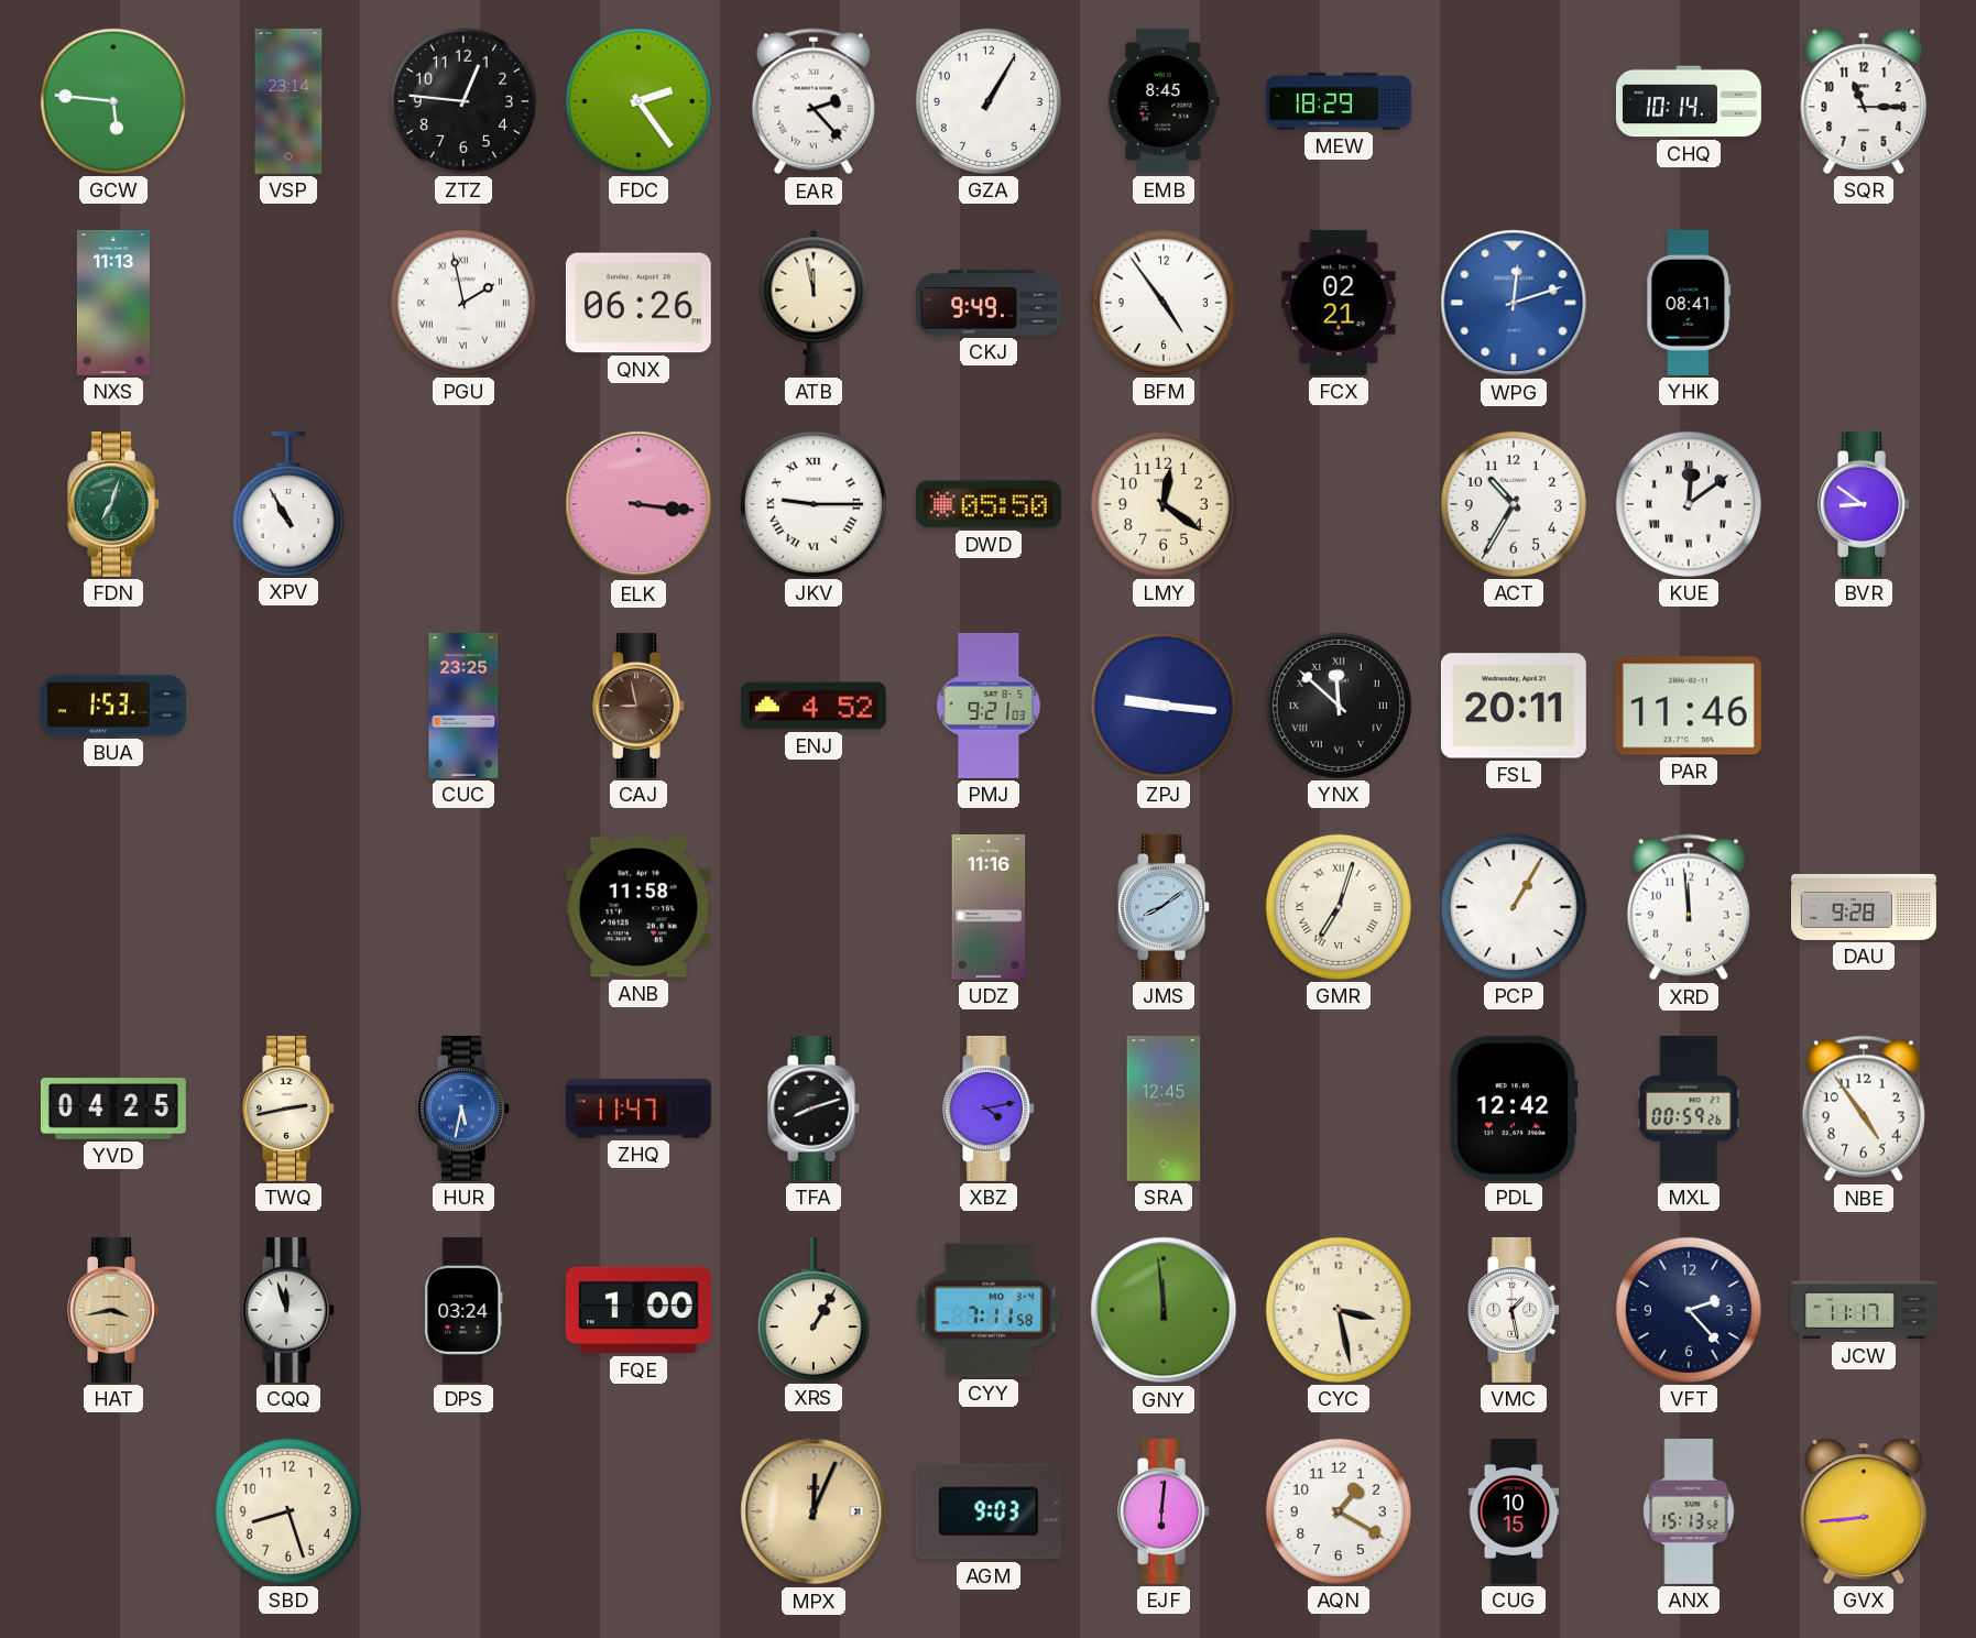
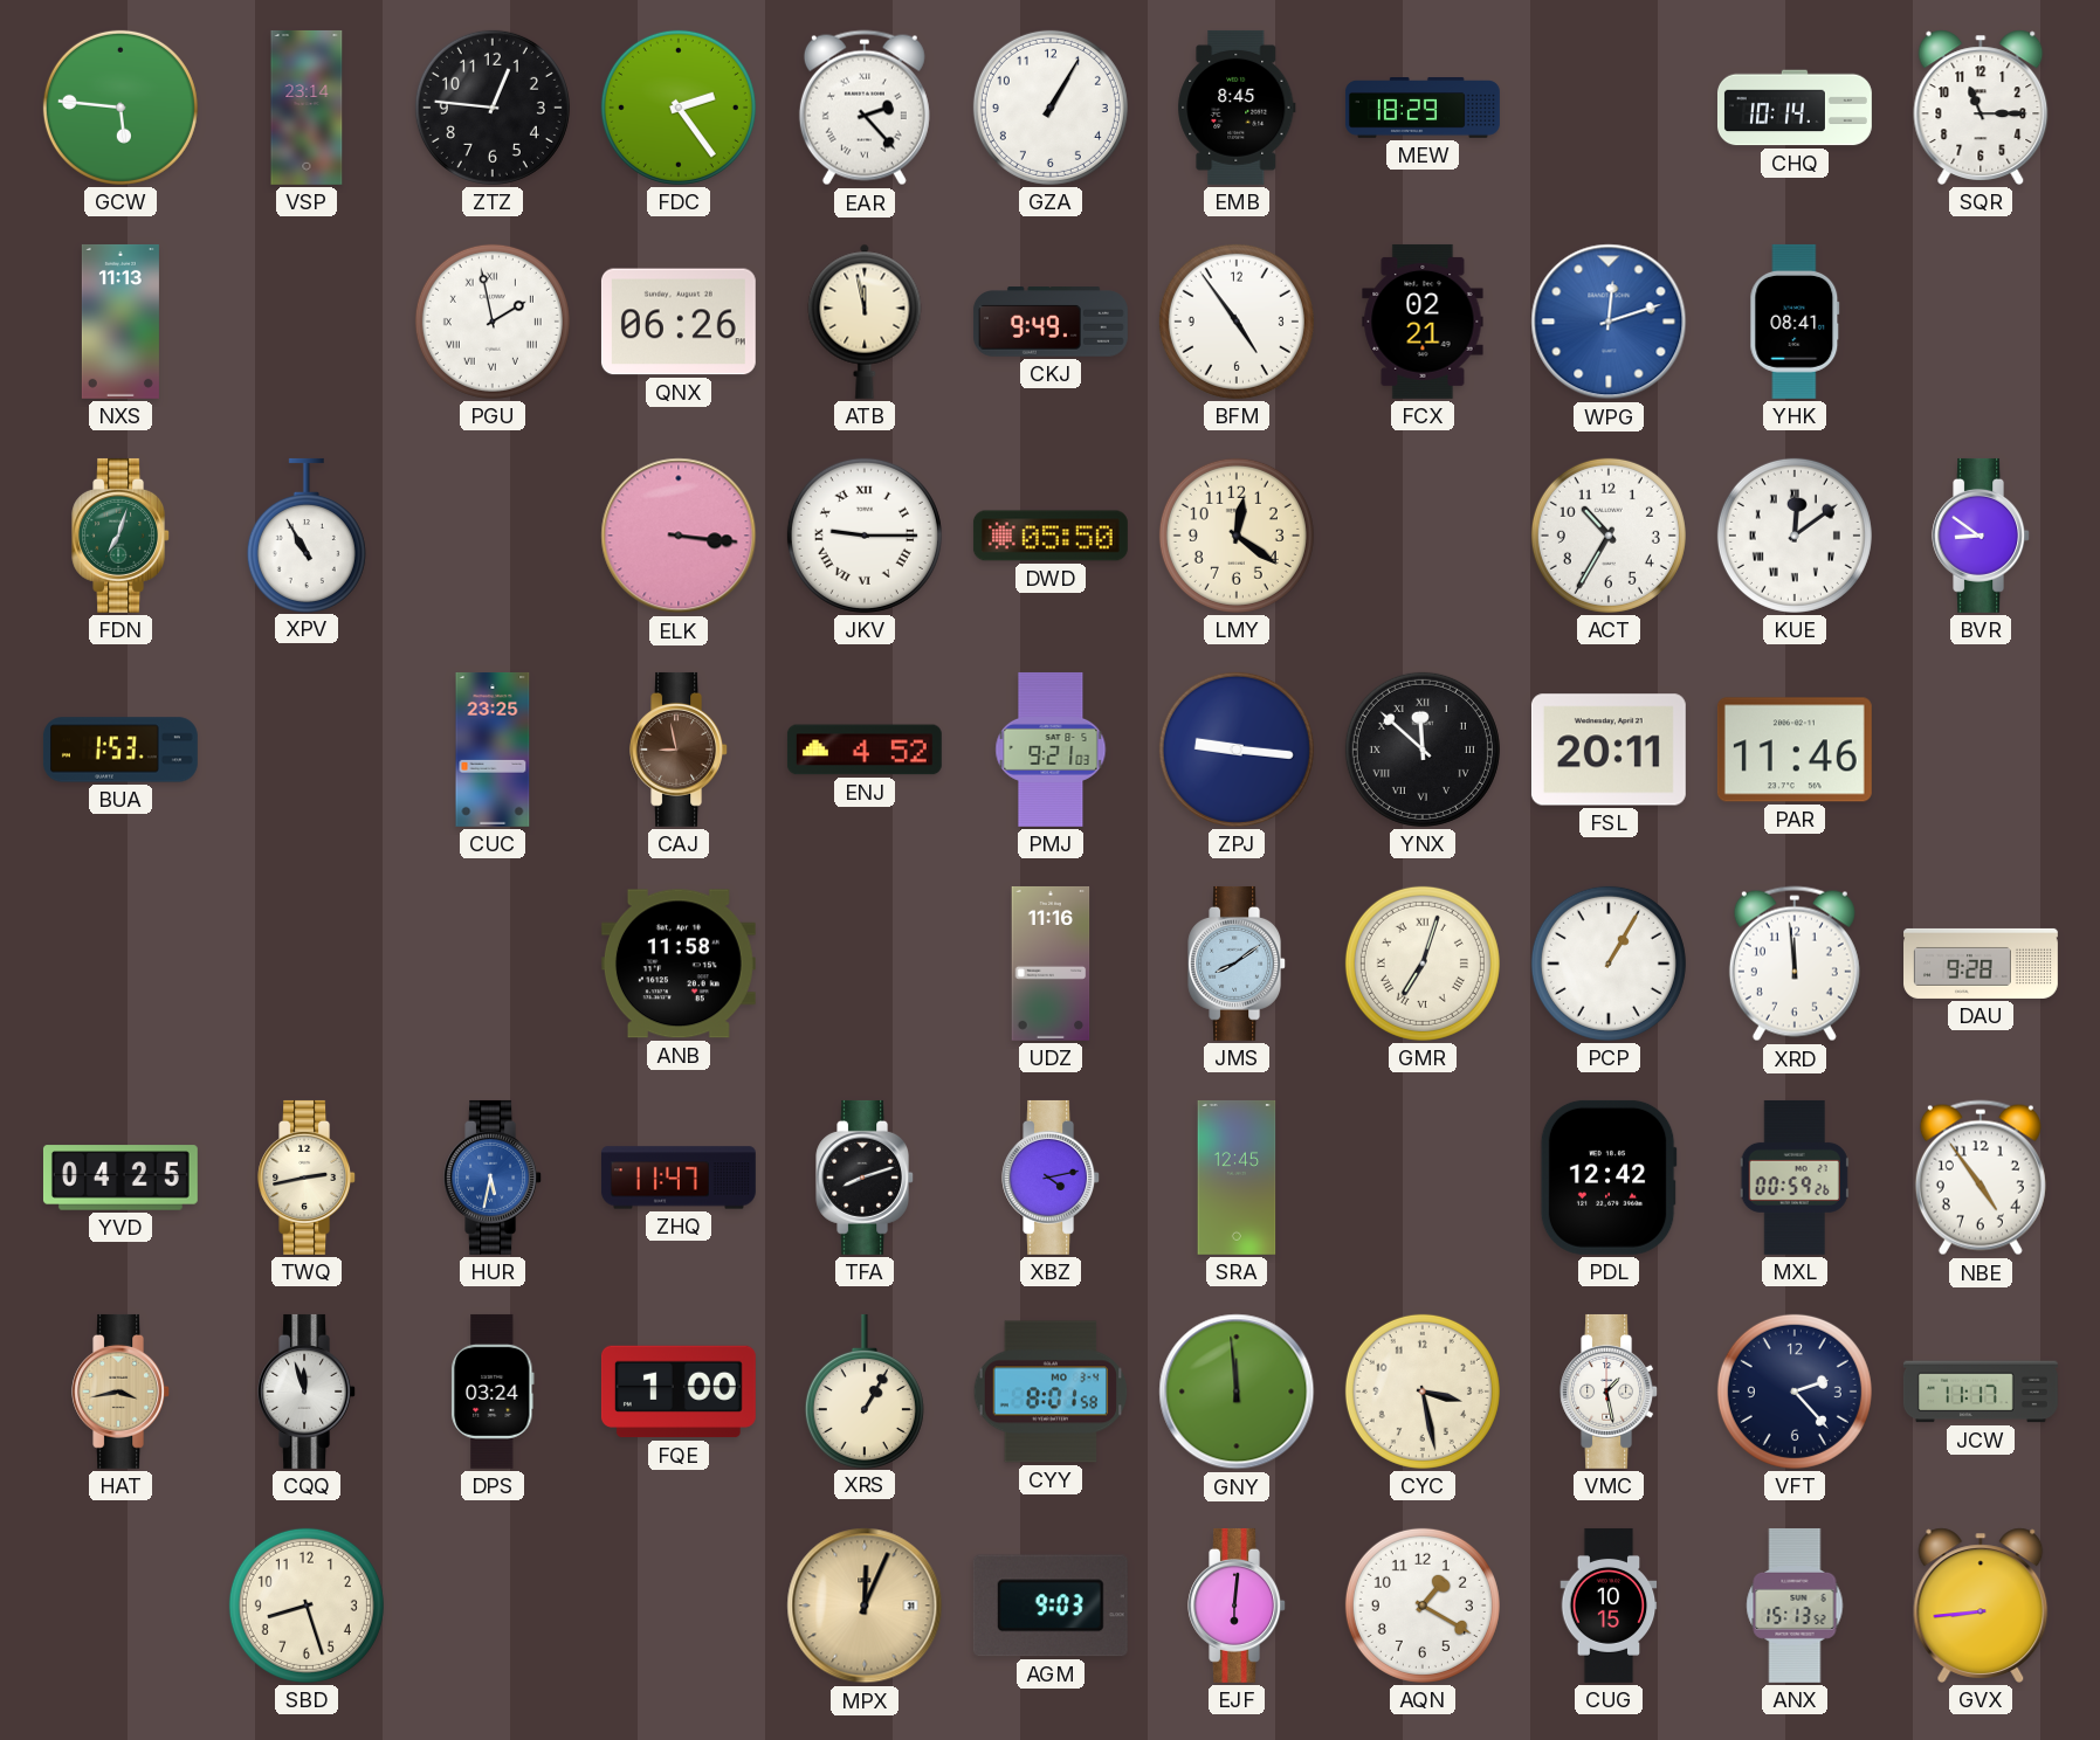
CYY: 7:11 -> 8:01
